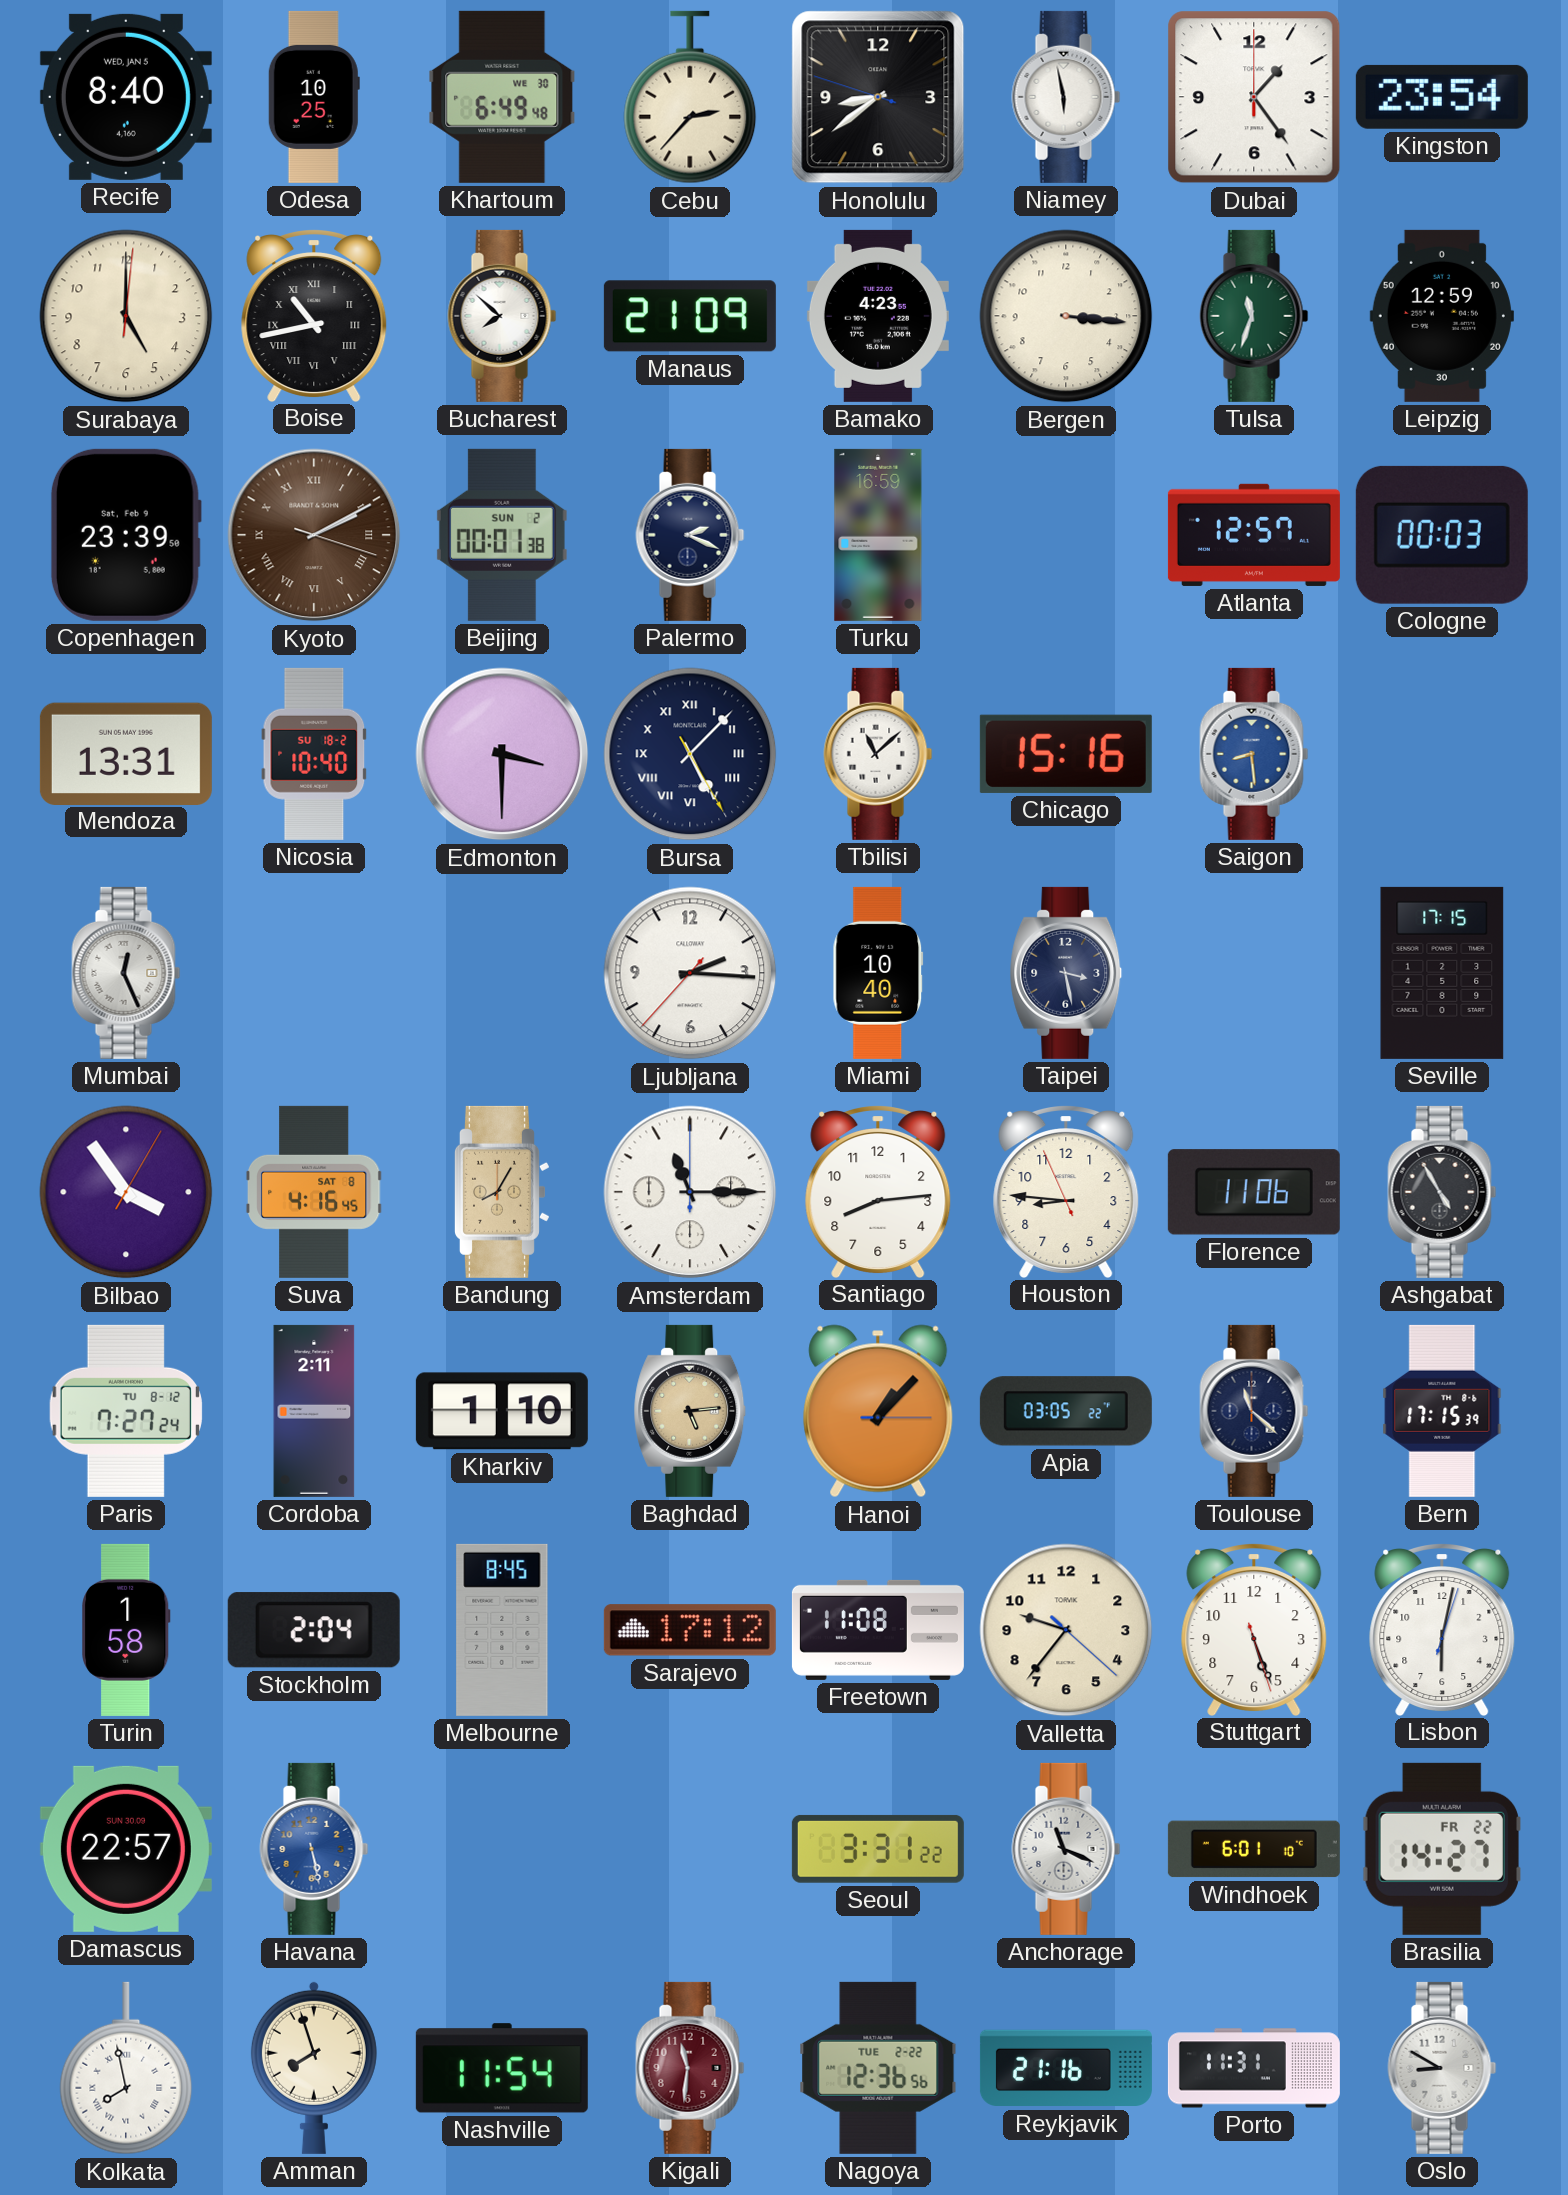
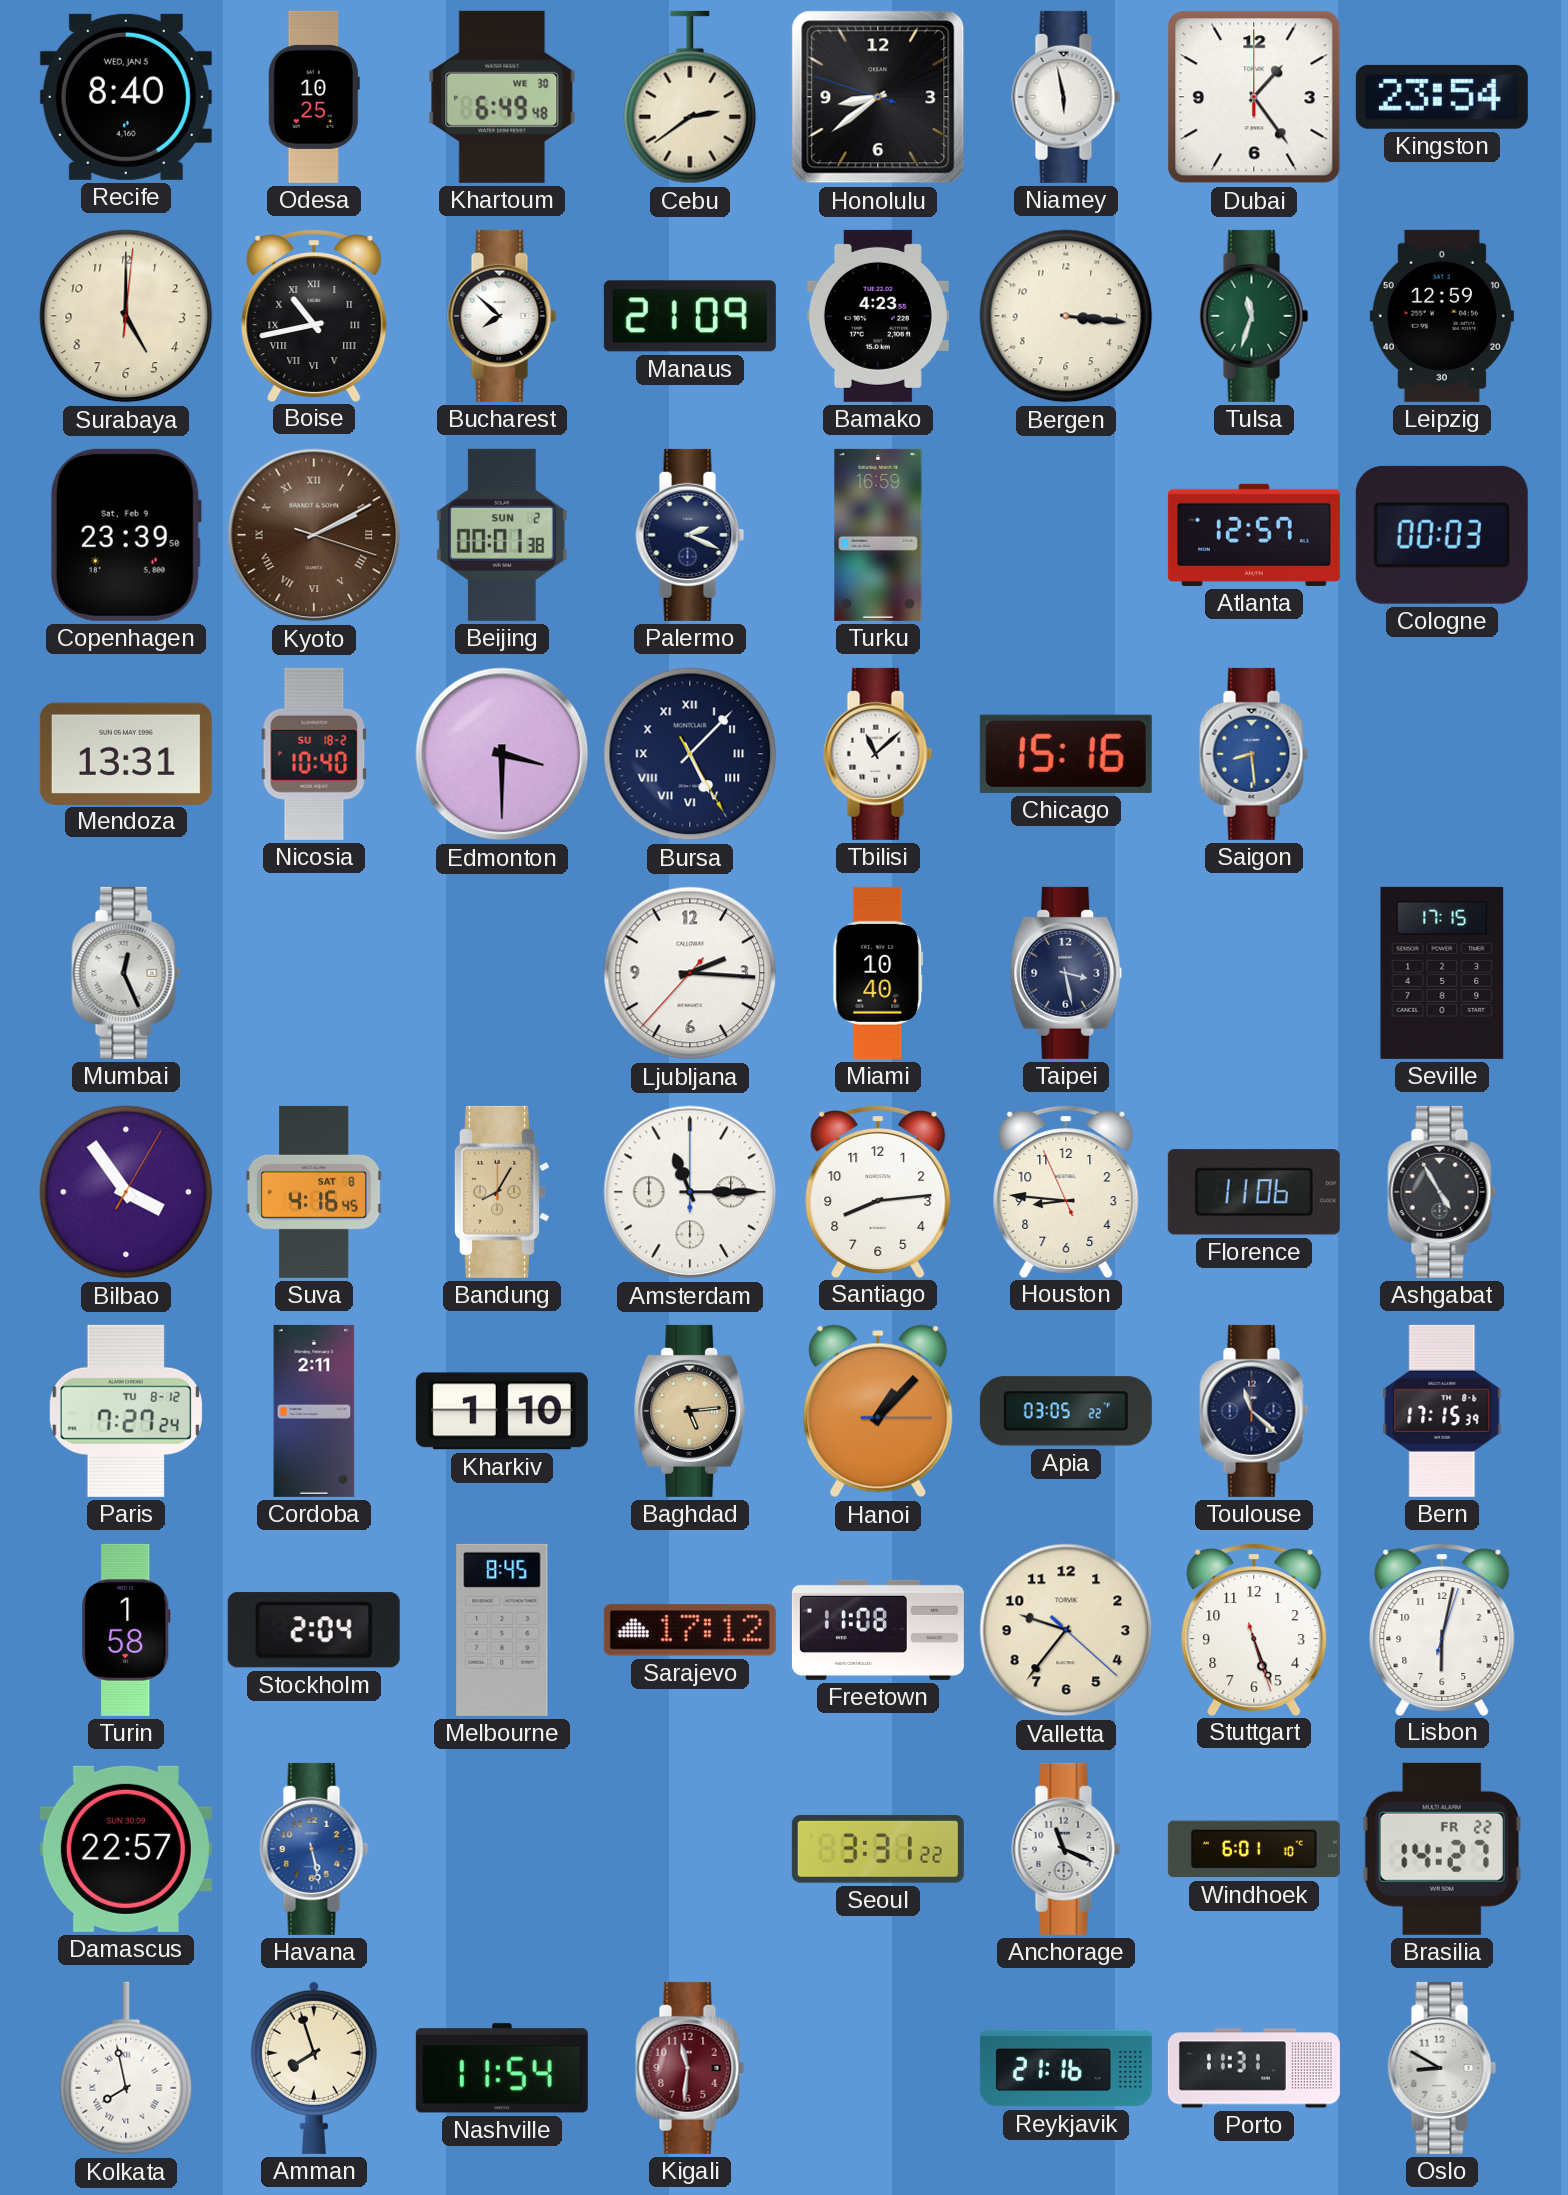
Cebu: 2:37 -> 2:39
Nagoya: 12:36 -> none
